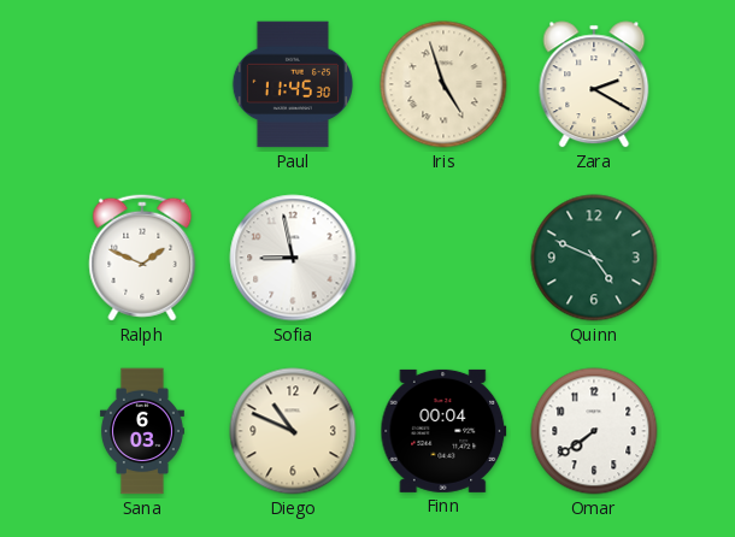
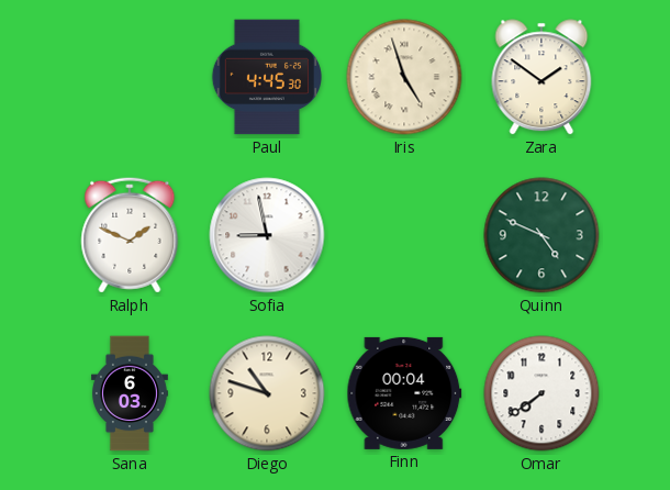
Paul: 11:45 -> 4:45
Zara: 2:20 -> 1:51
Diego: 10:49 -> 10:48
